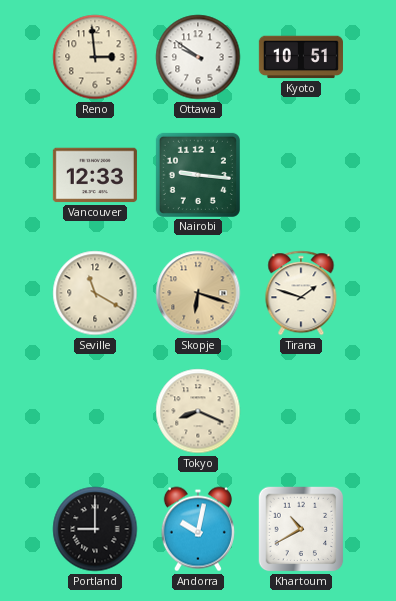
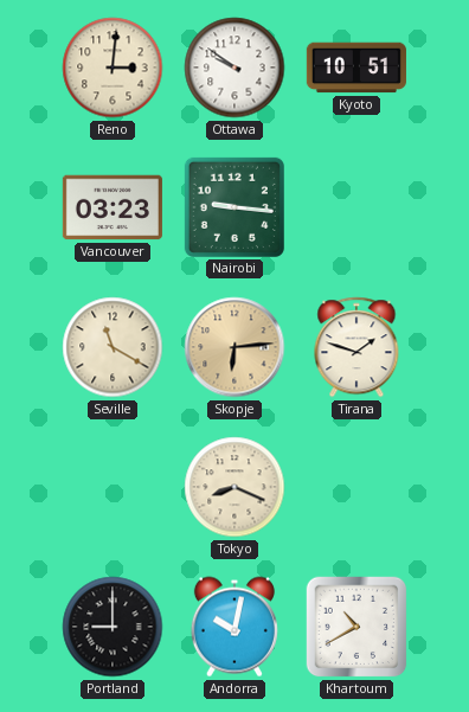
Reno: 2:59 -> 3:01
Vancouver: 12:33 -> 03:23
Skopje: 6:18 -> 6:14
